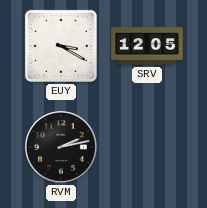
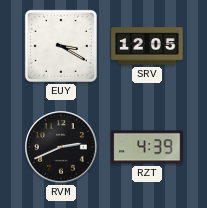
RVM: 2:13 -> 2:41
RZT: none -> 4:39
